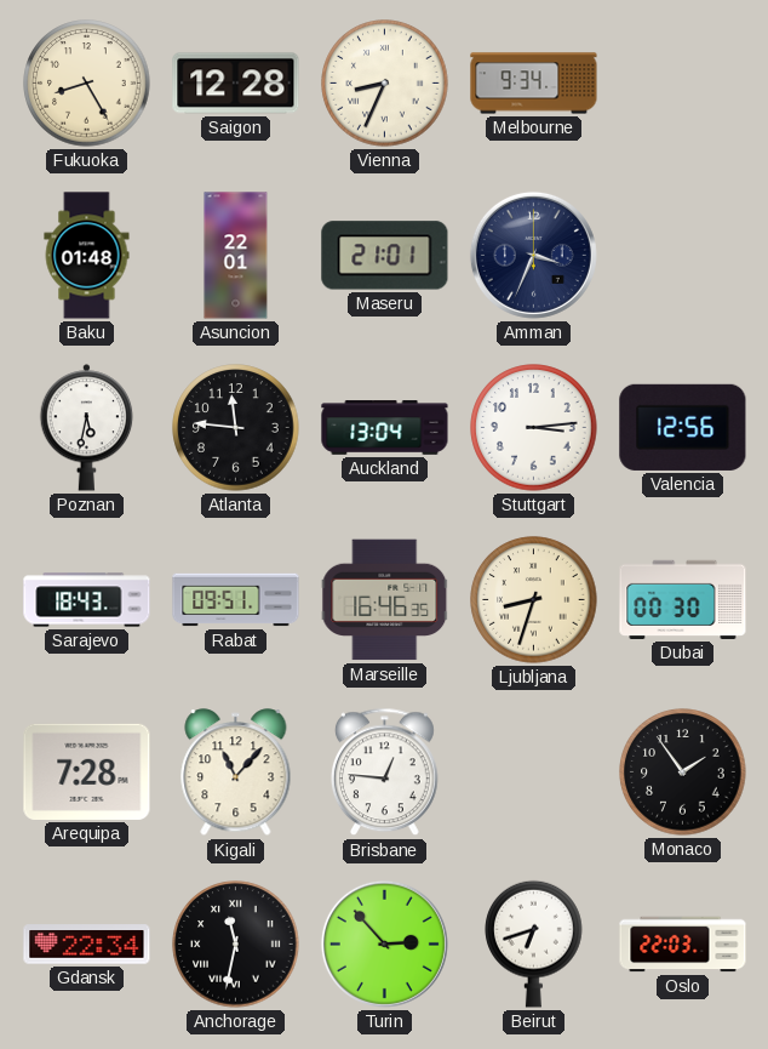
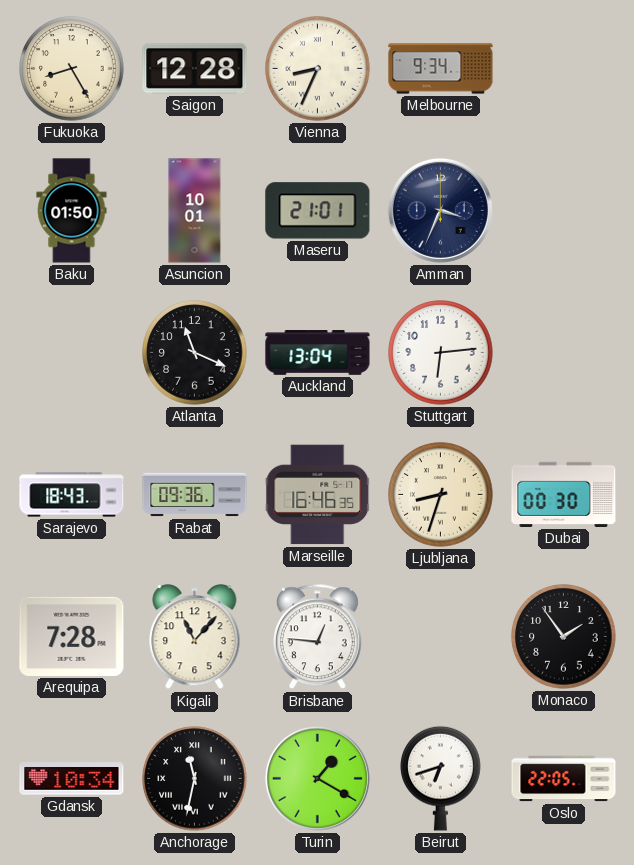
Baku: 01:48 -> 01:50
Asuncion: 22:01 -> 10:01
Poznan: 5:32 -> none
Atlanta: 11:46 -> 11:19
Stuttgart: 3:14 -> 6:14
Valencia: 12:56 -> none
Rabat: 09:51 -> 09:36
Gdansk: 22:34 -> 10:34
Turin: 2:53 -> 1:20
Oslo: 22:03 -> 22:05
